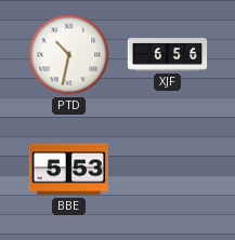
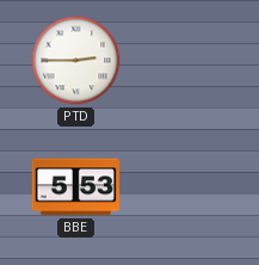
PTD: 10:32 -> 2:45
XJF: 6:56 -> none
